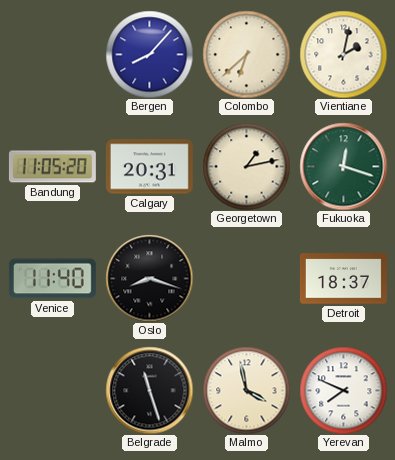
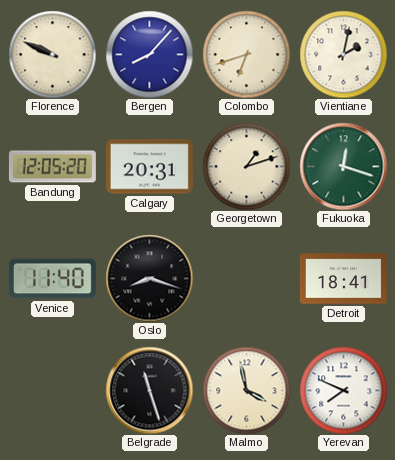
Florence: none -> 9:49
Colombo: 6:38 -> 6:42
Bandung: 11:05 -> 12:05
Georgetown: 1:13 -> 1:12
Detroit: 18:37 -> 18:41
